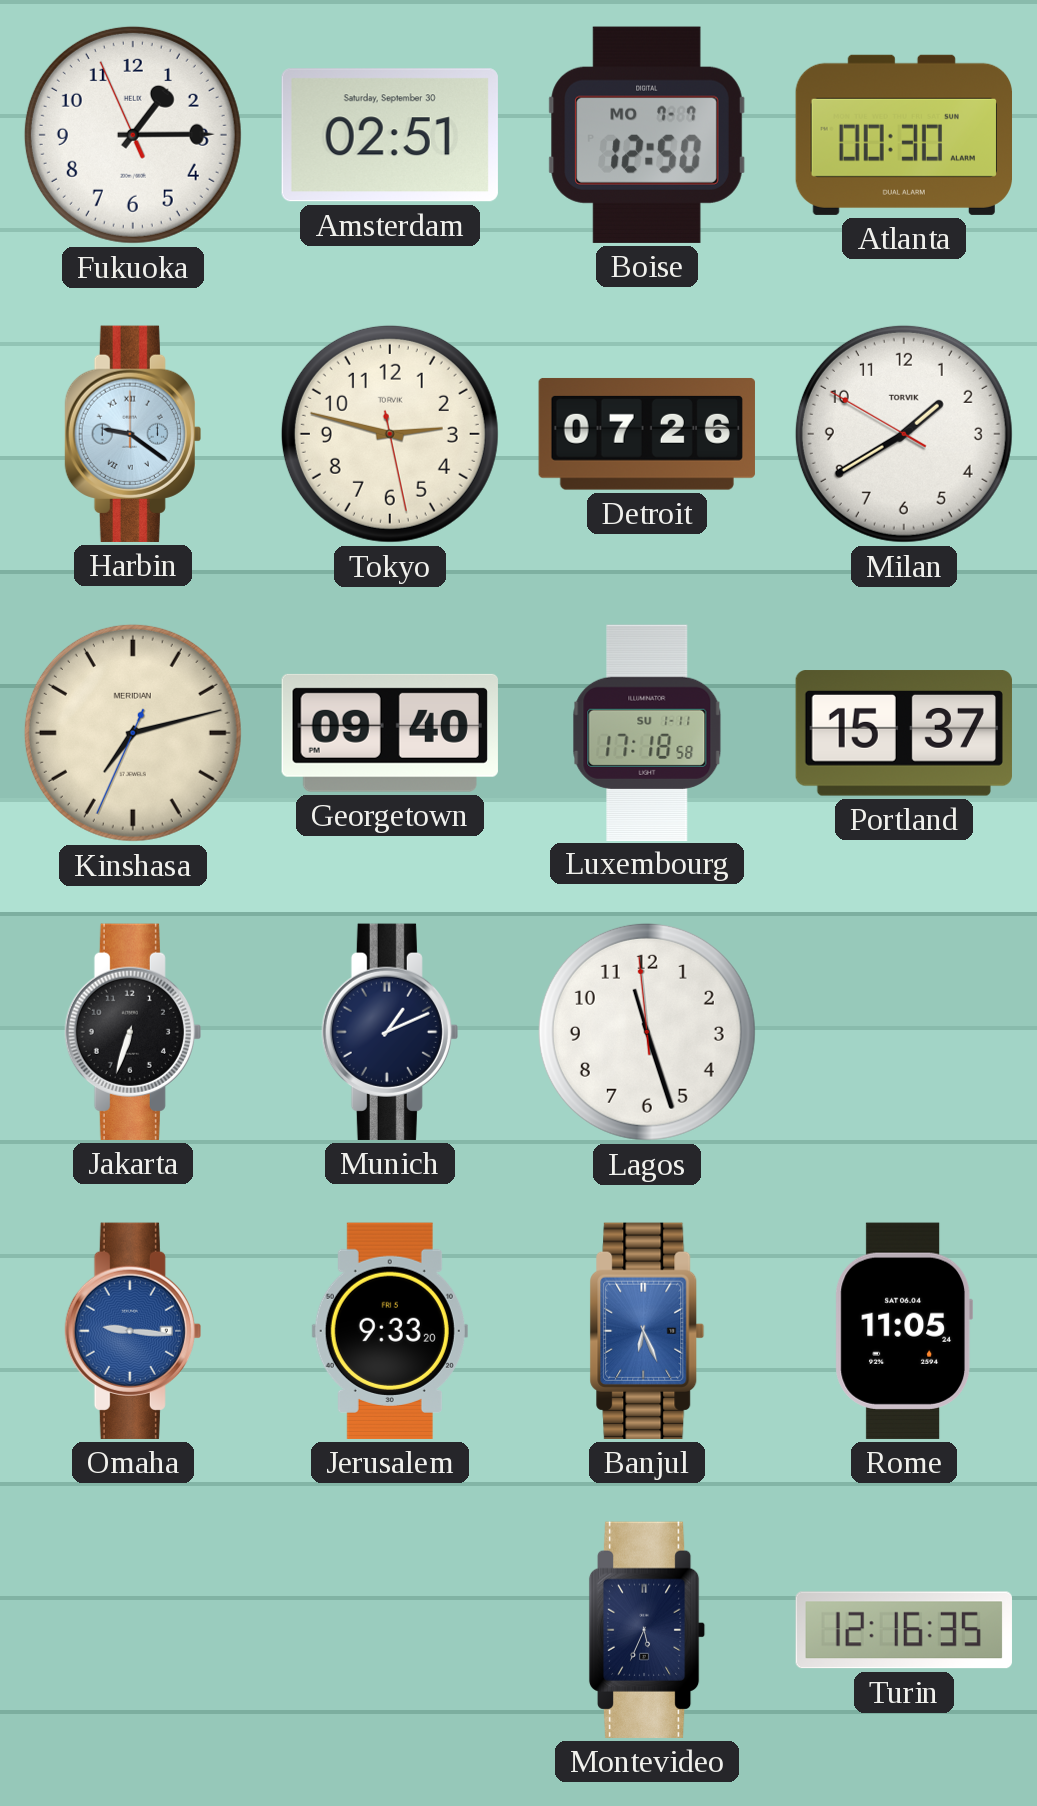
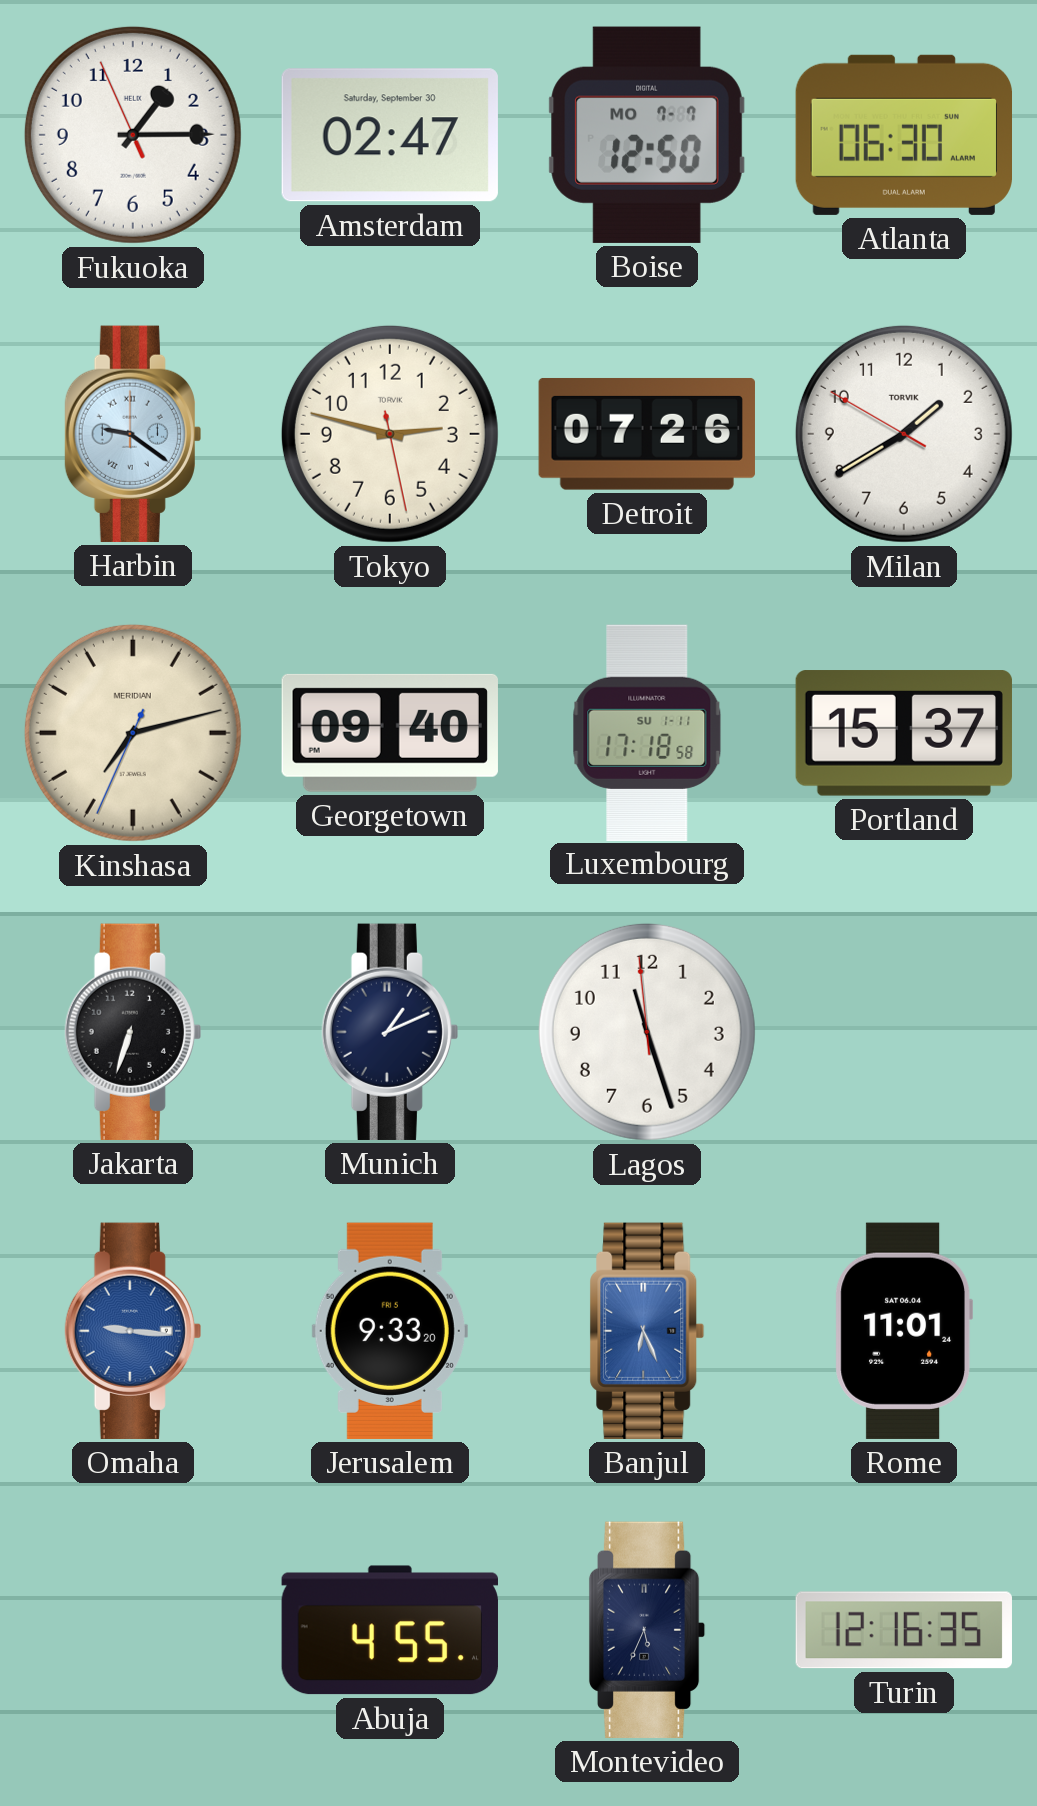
Amsterdam: 02:51 -> 02:47
Atlanta: 00:30 -> 06:30
Rome: 11:05 -> 11:01
Abuja: none -> 4:55
